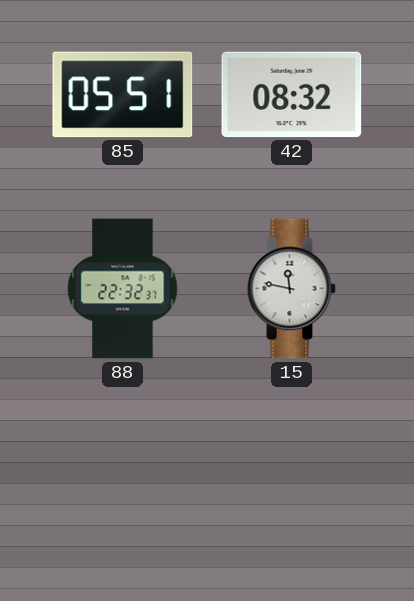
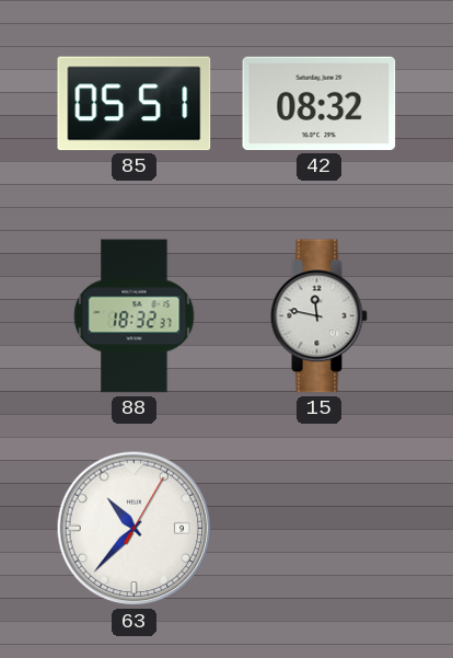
88: 22:32 -> 18:32
63: none -> 10:37
